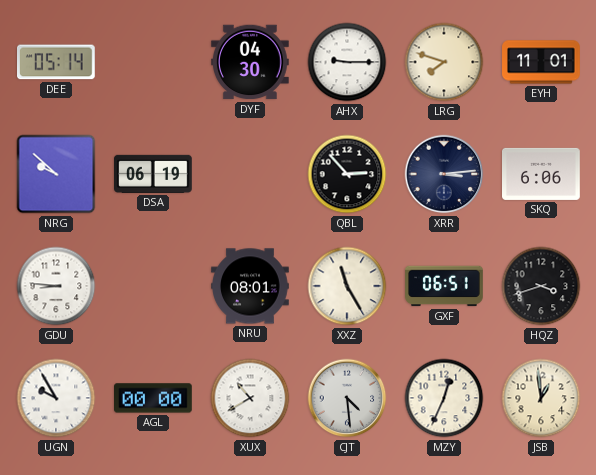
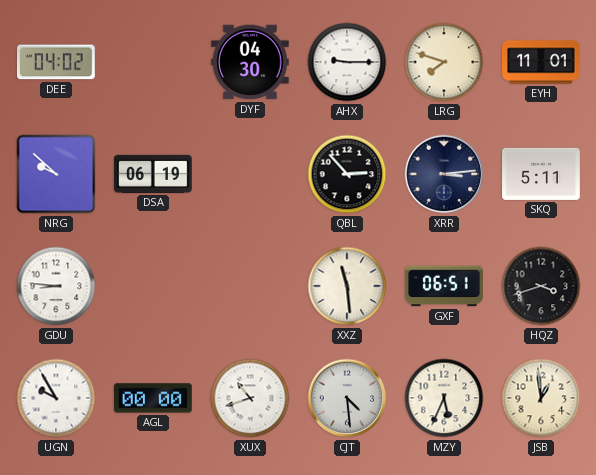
DEE: 05:14 -> 04:02
SKQ: 6:06 -> 5:11
NRU: 08:01 -> none
XXZ: 11:25 -> 11:29
XUX: 10:40 -> 10:42
MZY: 12:34 -> 5:34
